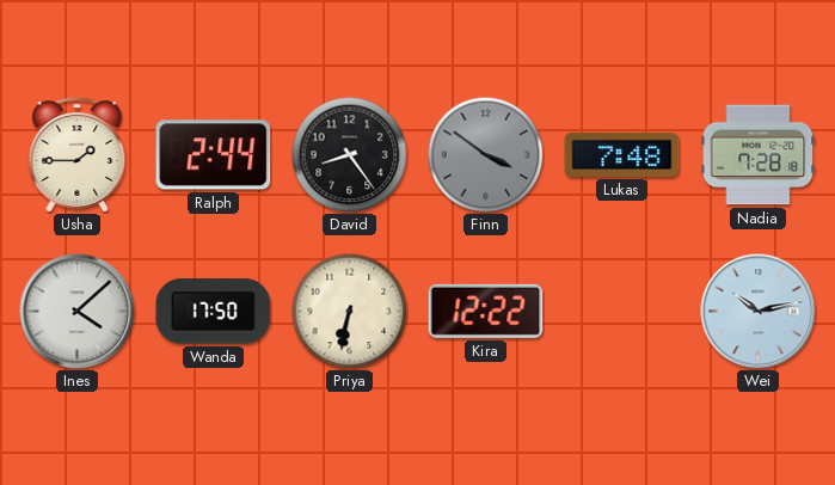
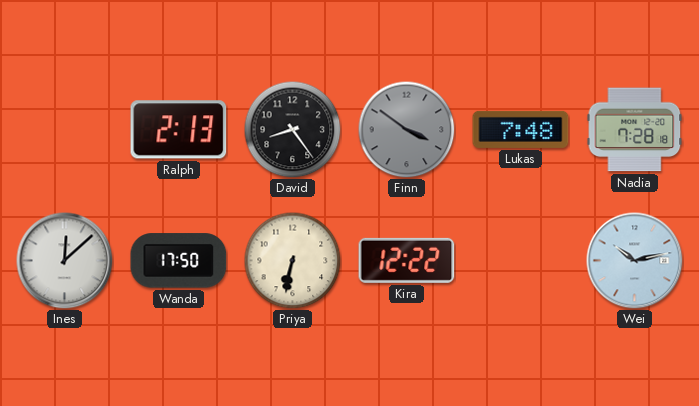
Usha: 1:45 -> none
Ralph: 2:44 -> 2:13
Ines: 4:08 -> 12:08
